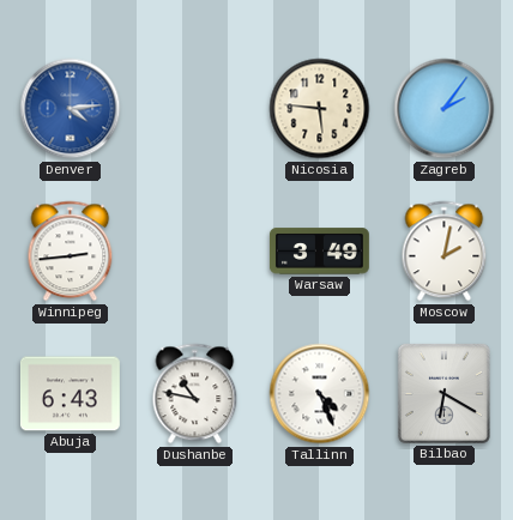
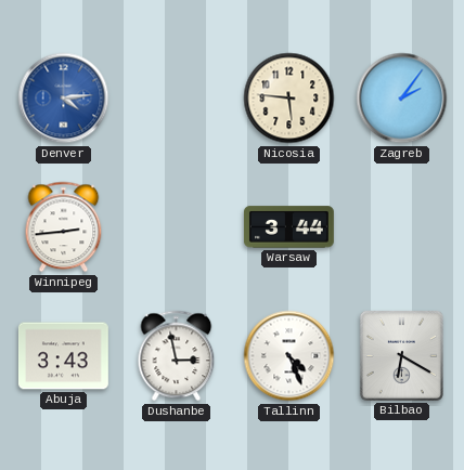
Warsaw: 3:49 -> 3:44
Moscow: 2:02 -> none
Abuja: 6:43 -> 3:43
Dushanbe: 10:47 -> 2:58
